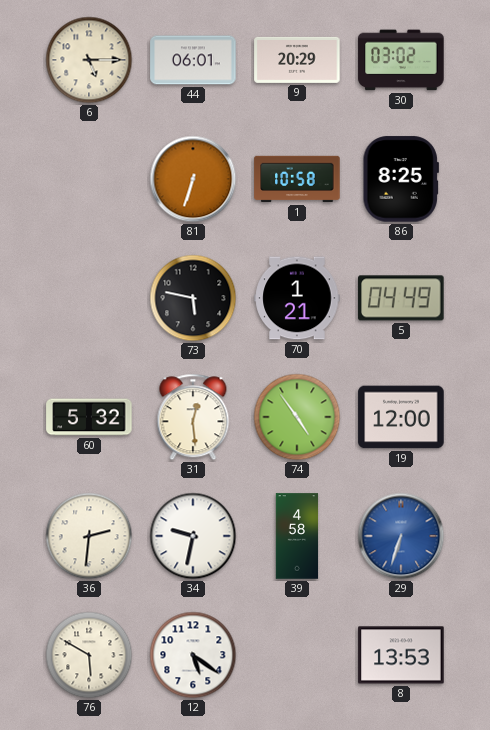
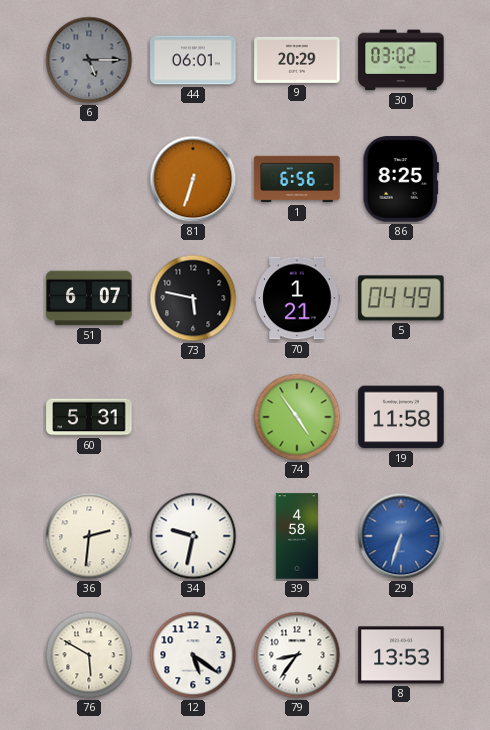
6 dial: cream -> grey
1: 10:58 -> 6:56
51: none -> 6:07
60: 5:32 -> 5:31
31: 12:29 -> none
19: 12:00 -> 11:58
79: none -> 8:36
